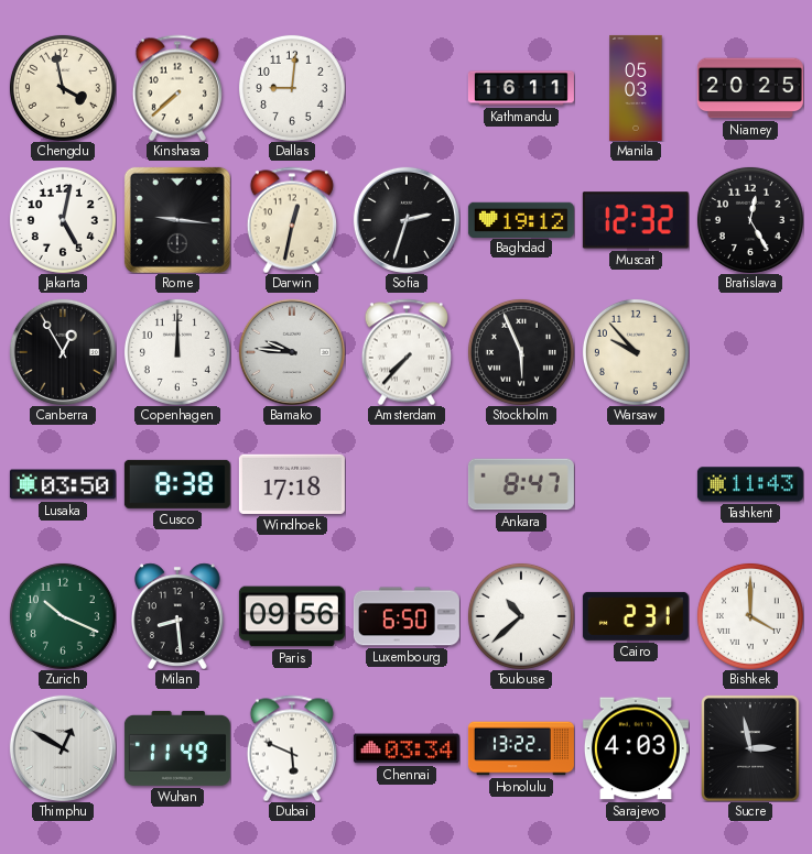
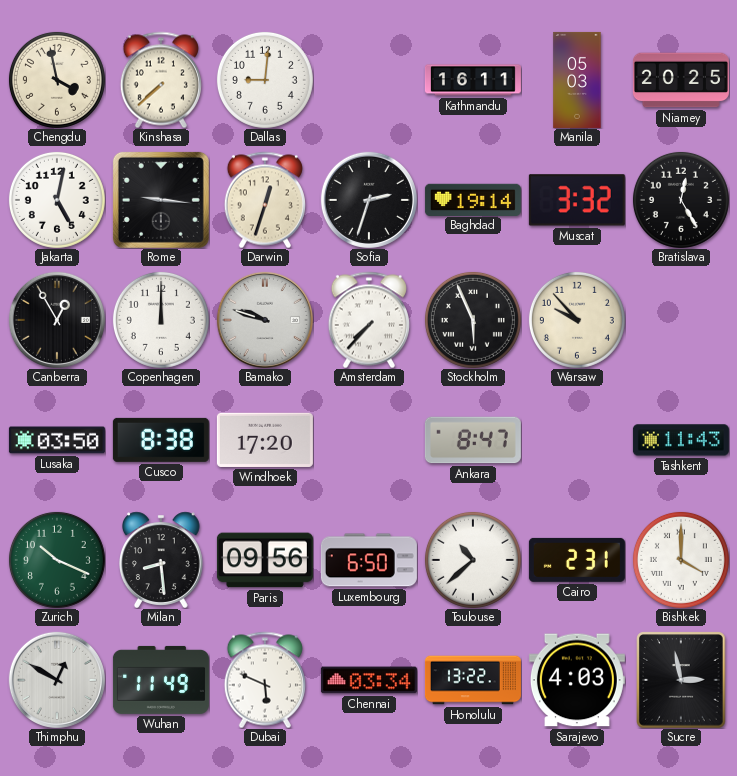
Darwin: 12:32 -> 12:33
Baghdad: 19:12 -> 19:14
Muscat: 12:32 -> 3:32
Bamako: 9:46 -> 9:48
Windhoek: 17:18 -> 17:20
